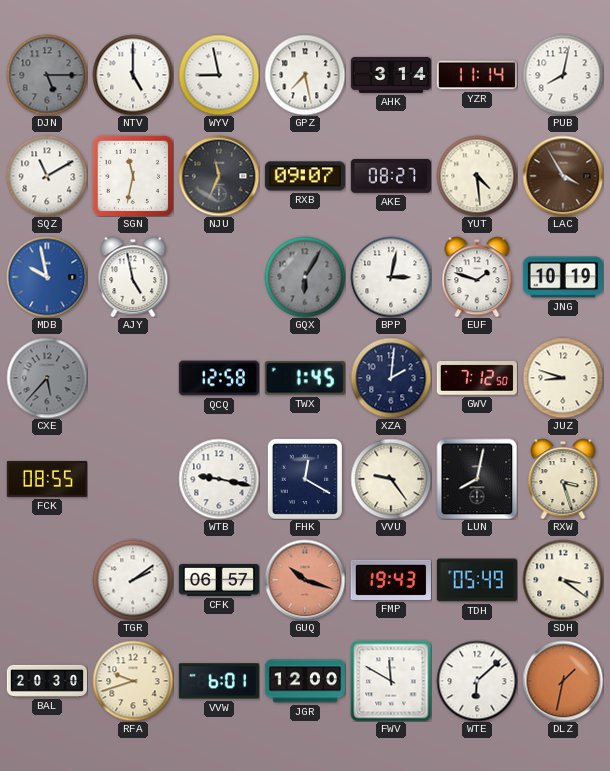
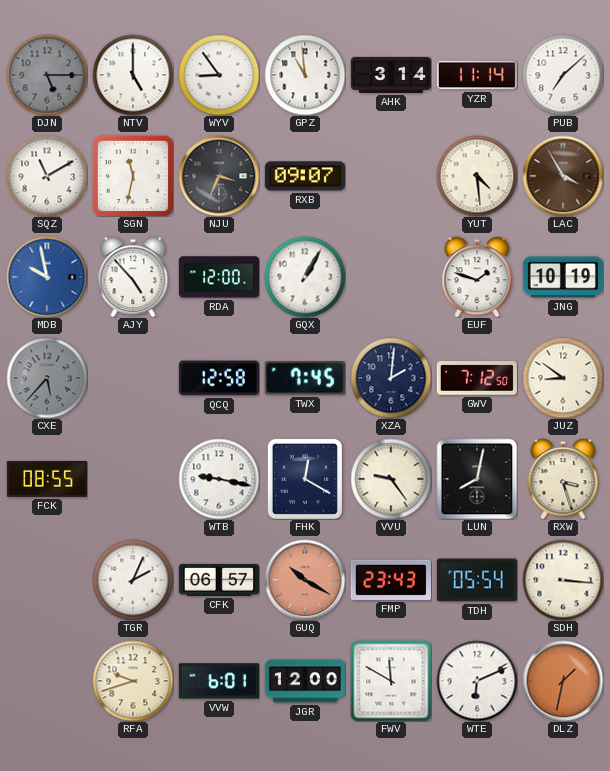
WYV: 8:58 -> 8:54
GPZ: 7:28 -> 10:59
PUB: 8:02 -> 7:08
NJU: 11:34 -> 3:34
AKE: 08:27 -> none
AJY: 4:58 -> 4:53
RDA: none -> 12:00
GQX: 6:05 -> 1:05
GQX dial: grey -> white
BPP: 3:02 -> none
TWX: 1:45 -> 7:45
JUZ: 8:48 -> 8:51
TGR: 2:09 -> 2:04
GUQ: 10:18 -> 10:20
FMP: 19:43 -> 23:43
TDH: 05:49 -> 05:54
SDH: 3:21 -> 3:16
BAL: 20:30 -> none
WTE: 6:08 -> 6:11
